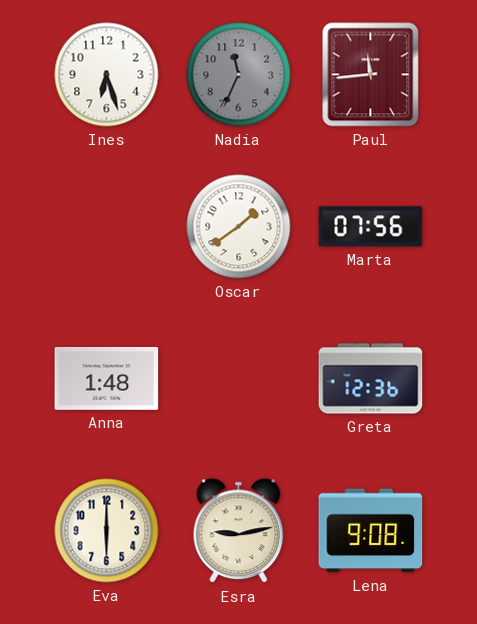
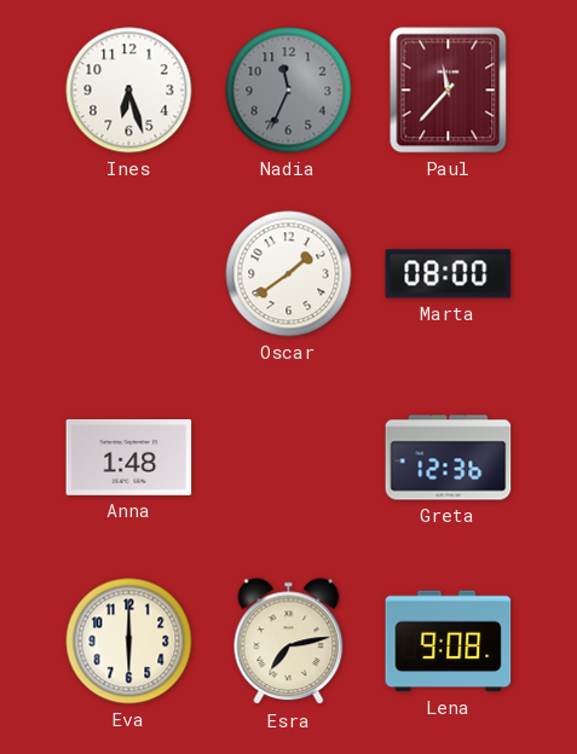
Paul: 11:44 -> 11:37
Marta: 07:56 -> 08:00
Esra: 9:13 -> 7:13
